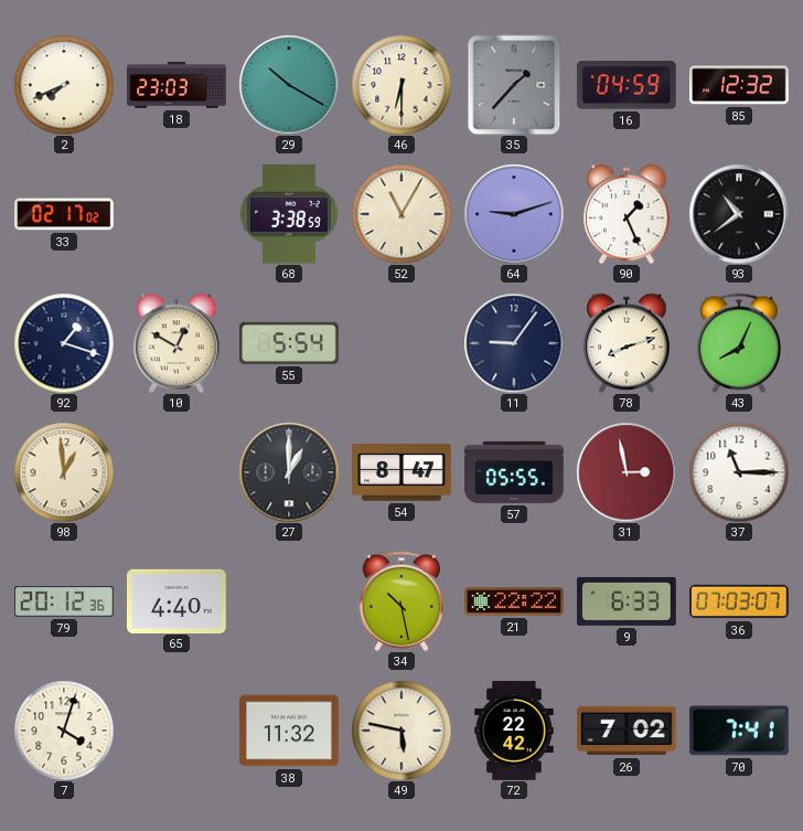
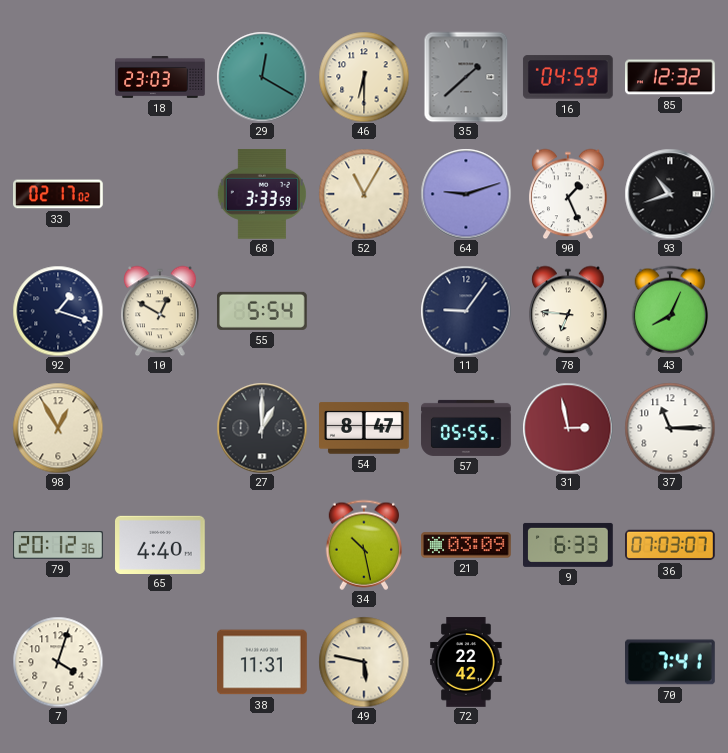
2: 7:41 -> none
29: 10:20 -> 12:20
35: 1:37 -> 1:38
68: 3:38 -> 3:33
93: 10:39 -> 10:42
78: 8:12 -> 6:46
98: 12:59 -> 12:55
21: 22:22 -> 03:09
38: 11:32 -> 11:31
26: 7:02 -> none
